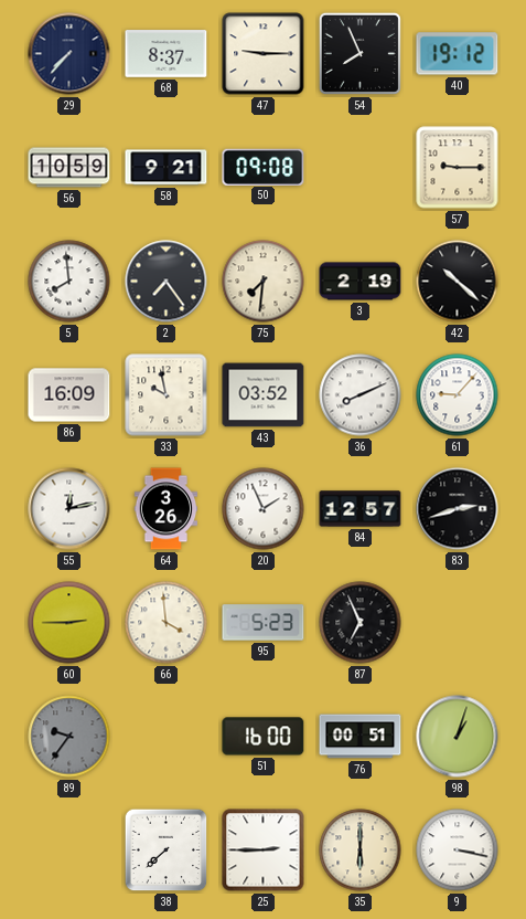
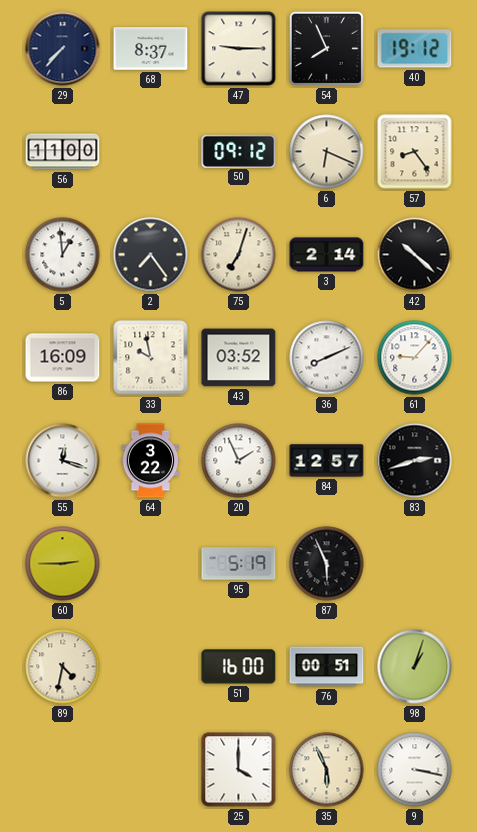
56: 10:59 -> 11:00
58: 9:21 -> none
50: 09:08 -> 09:12
6: none -> 6:19
57: 9:15 -> 8:24
5: 7:59 -> 12:59
75: 7:31 -> 7:03
3: 2:19 -> 2:14
55: 12:13 -> 12:18
64: 3:26 -> 3:22
66: 3:59 -> none
95: 5:23 -> 5:19
87: 6:56 -> 5:56
89: 9:36 -> 4:32
89 dial: grey -> cream
38: 7:38 -> none
25: 2:45 -> 4:00
35: 6:00 -> 5:56
